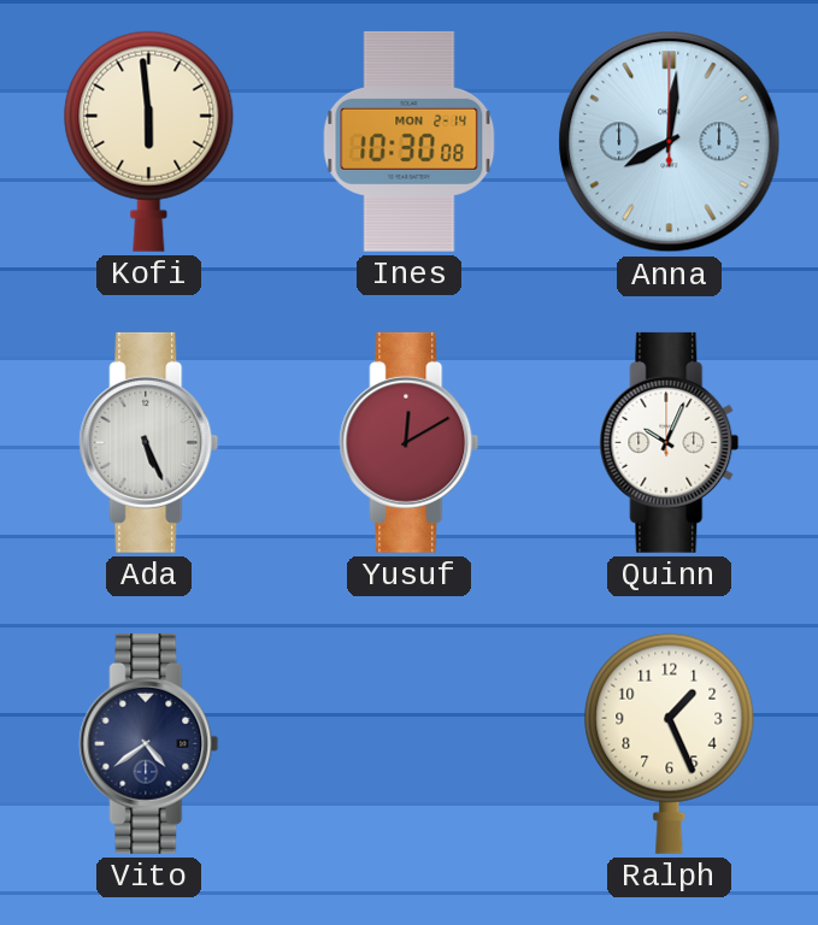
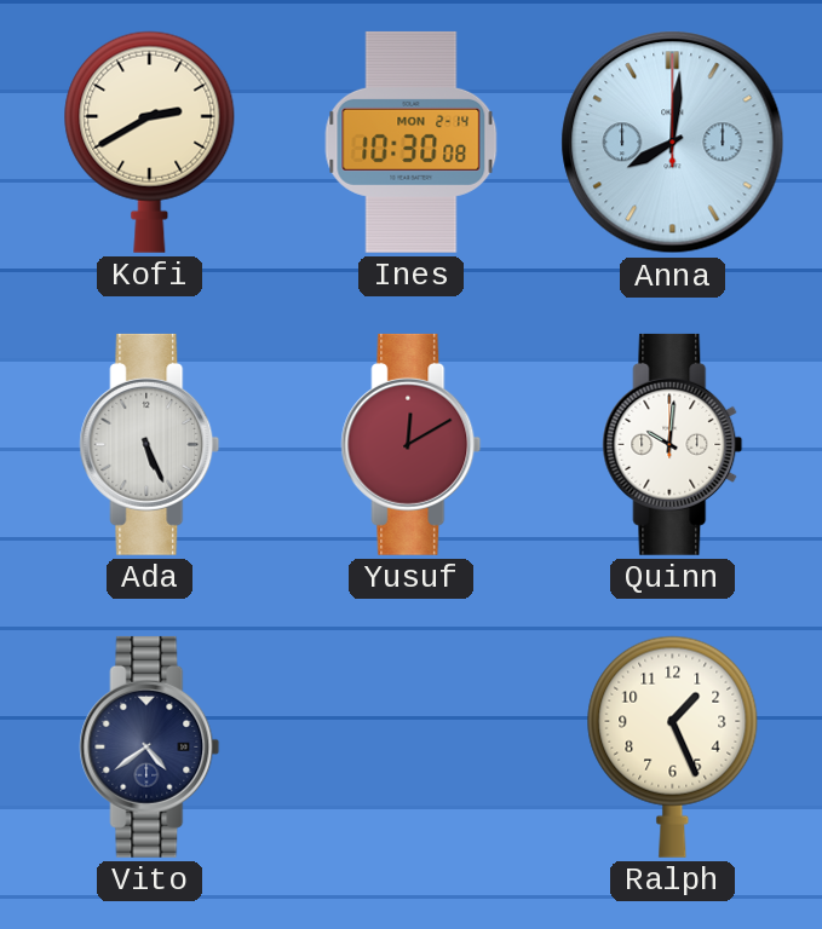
Kofi: 5:59 -> 2:40
Quinn: 10:04 -> 10:01
